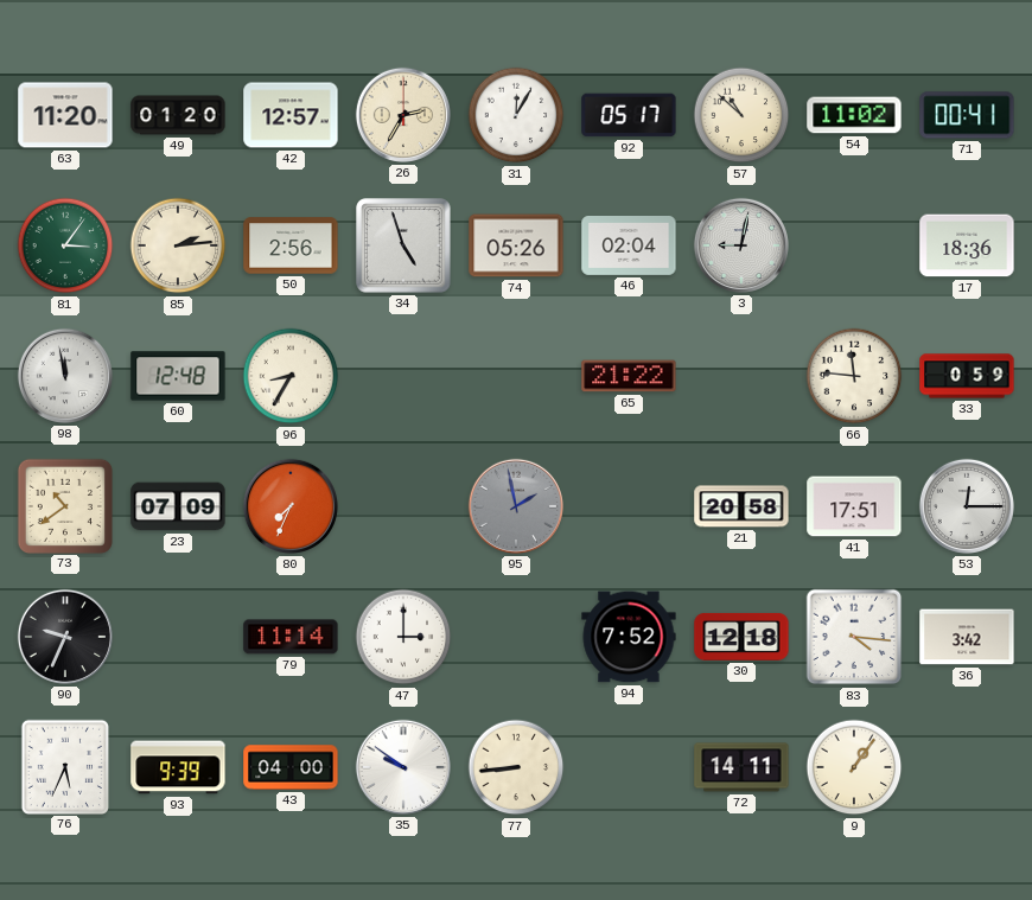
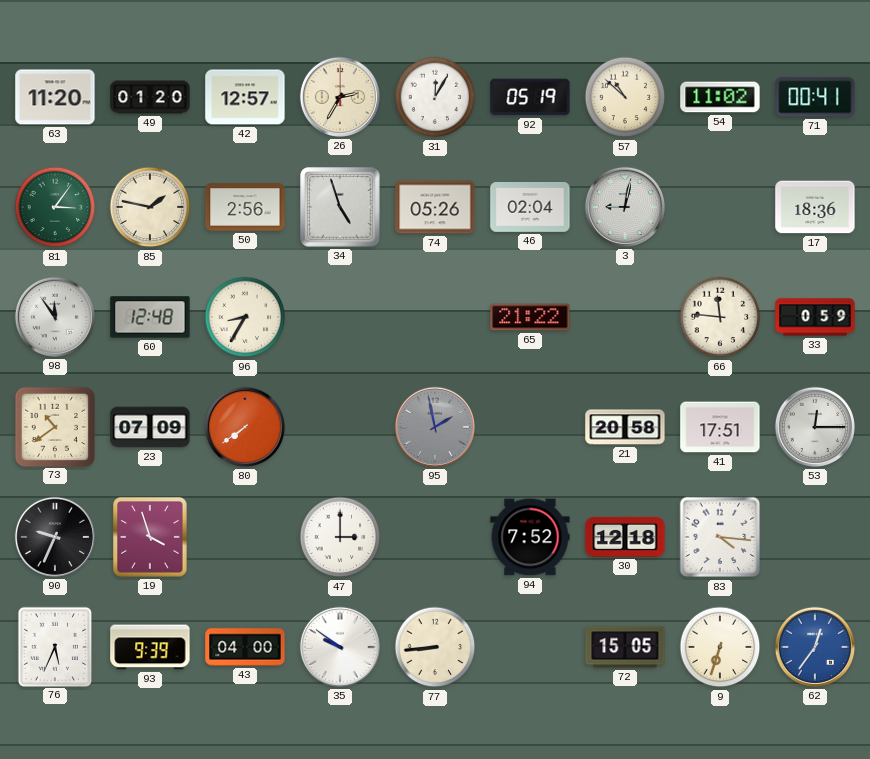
92: 05:17 -> 05:19
85: 2:14 -> 1:47
98: 11:58 -> 11:54
80: 7:34 -> 7:39
19: none -> 3:57
79: 11:14 -> none
36: 3:42 -> none
72: 14:11 -> 15:05
9: 1:06 -> 6:33
62: none -> 12:36
